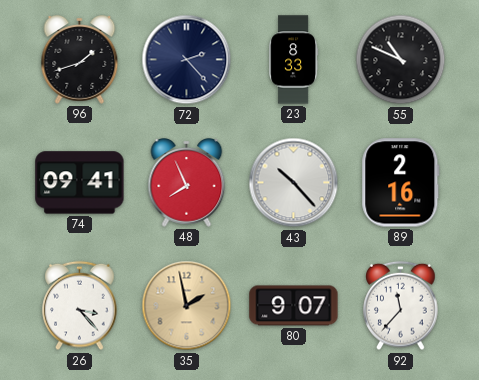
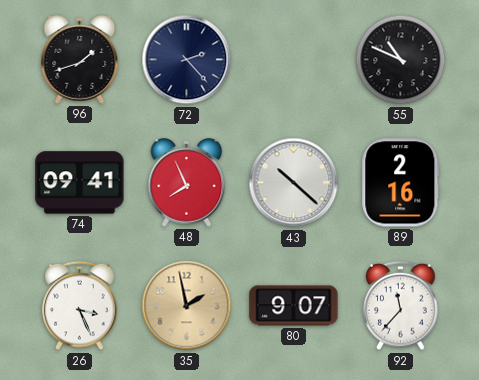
23: 8:33 -> none
43: 10:23 -> 10:22
26: 3:23 -> 3:26
